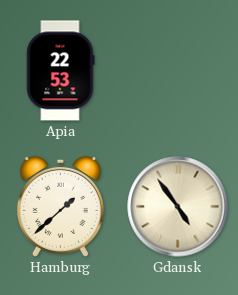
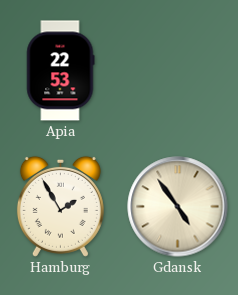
Hamburg: 1:38 -> 1:55
